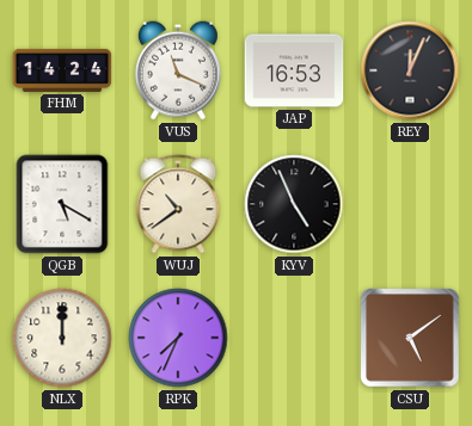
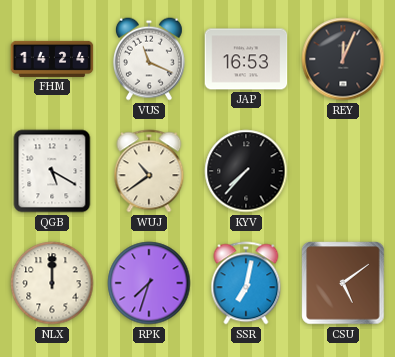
KYV: 4:56 -> 7:37
RPK: 7:34 -> 7:33
SSR: none -> 7:02
